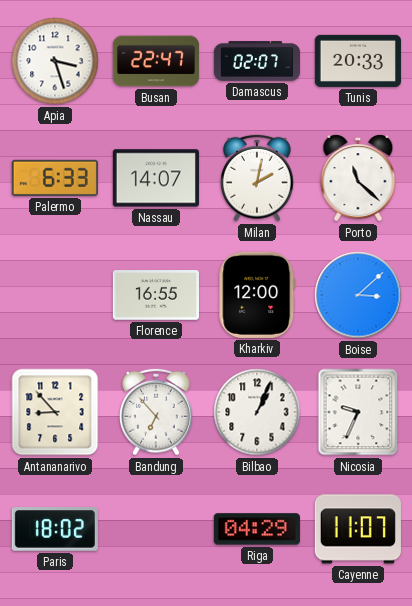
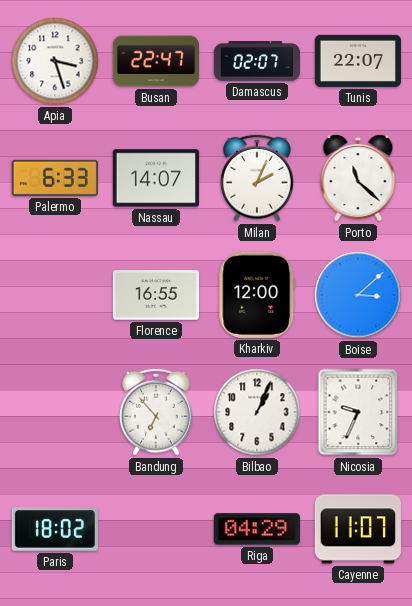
Tunis: 20:33 -> 22:07
Milan: 2:02 -> 2:04
Antananarivo: 8:53 -> none
